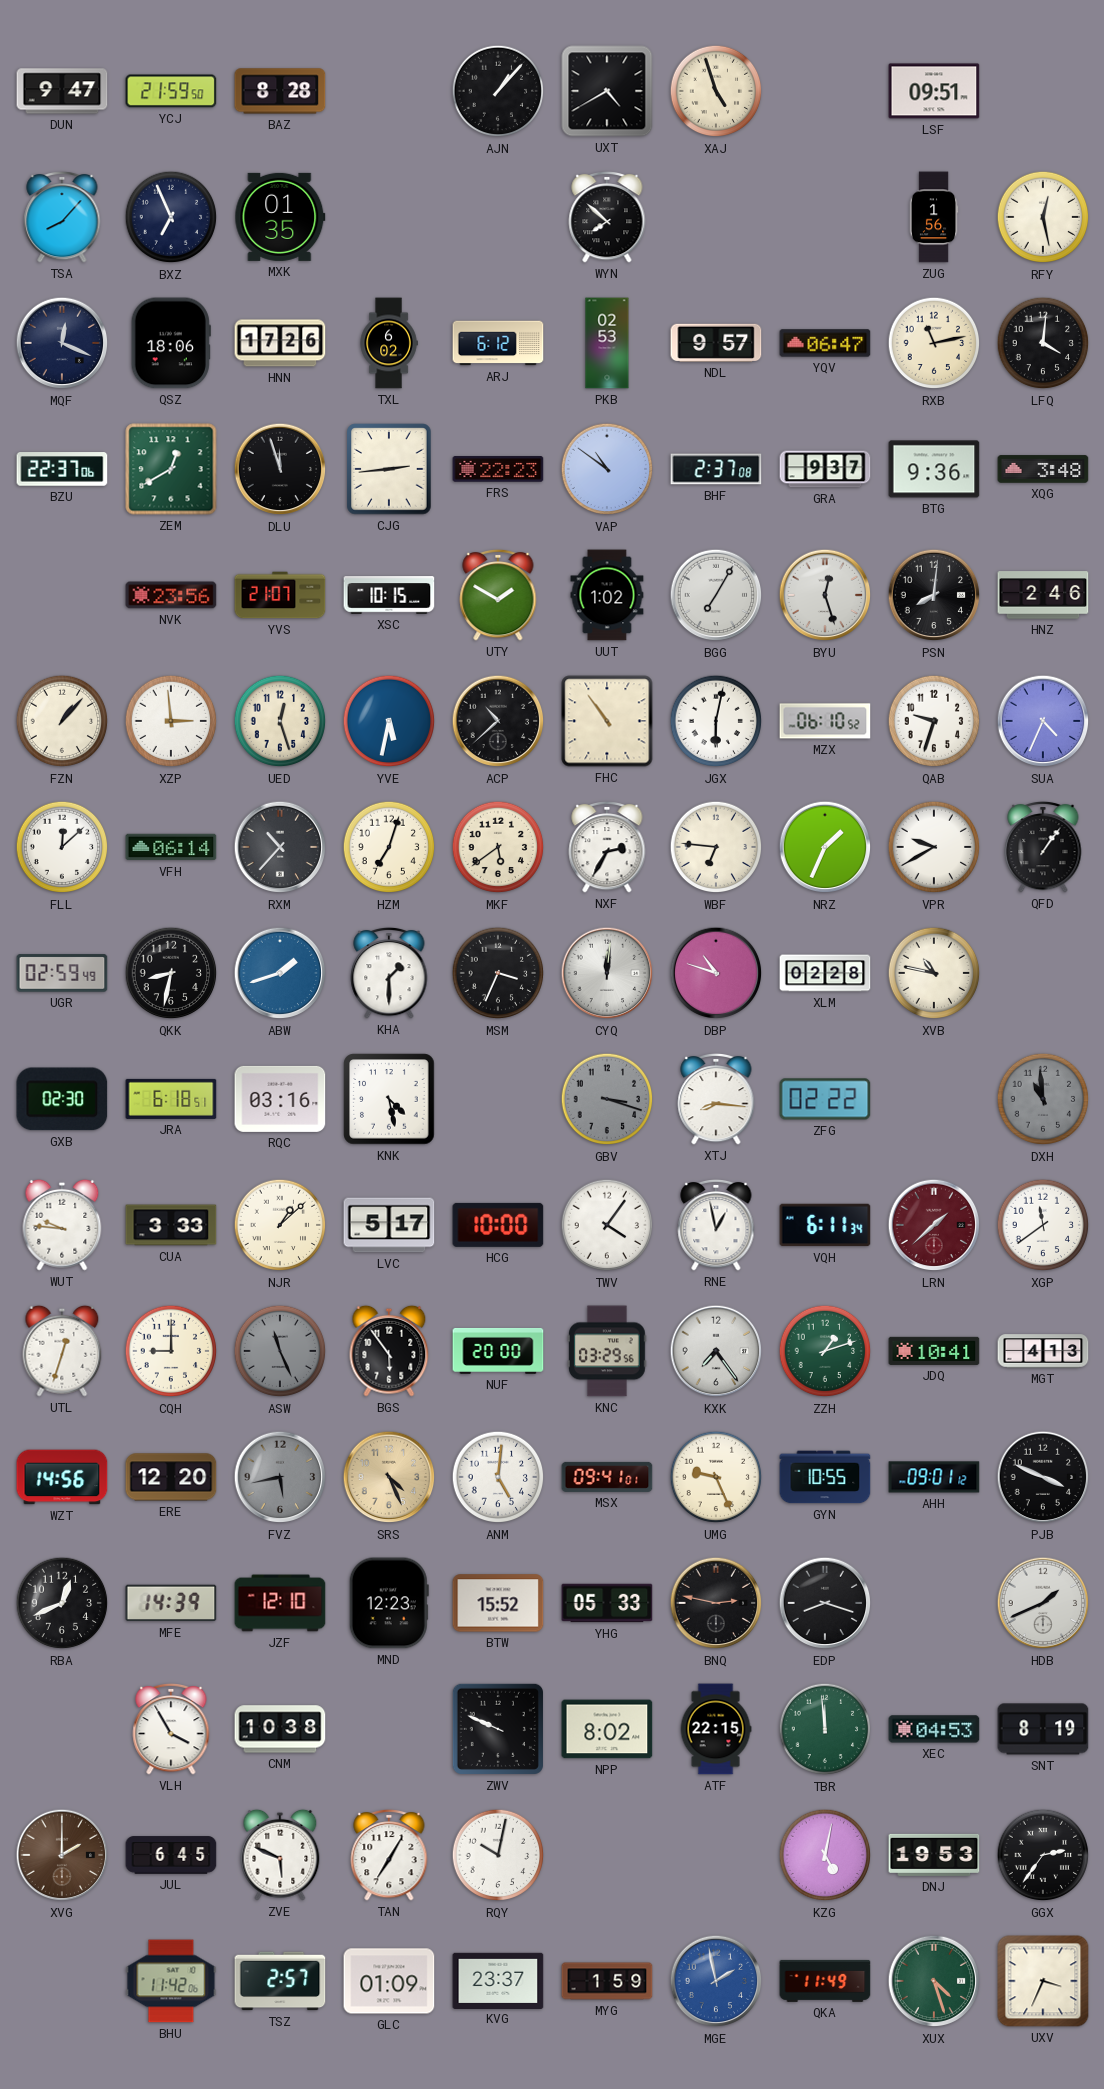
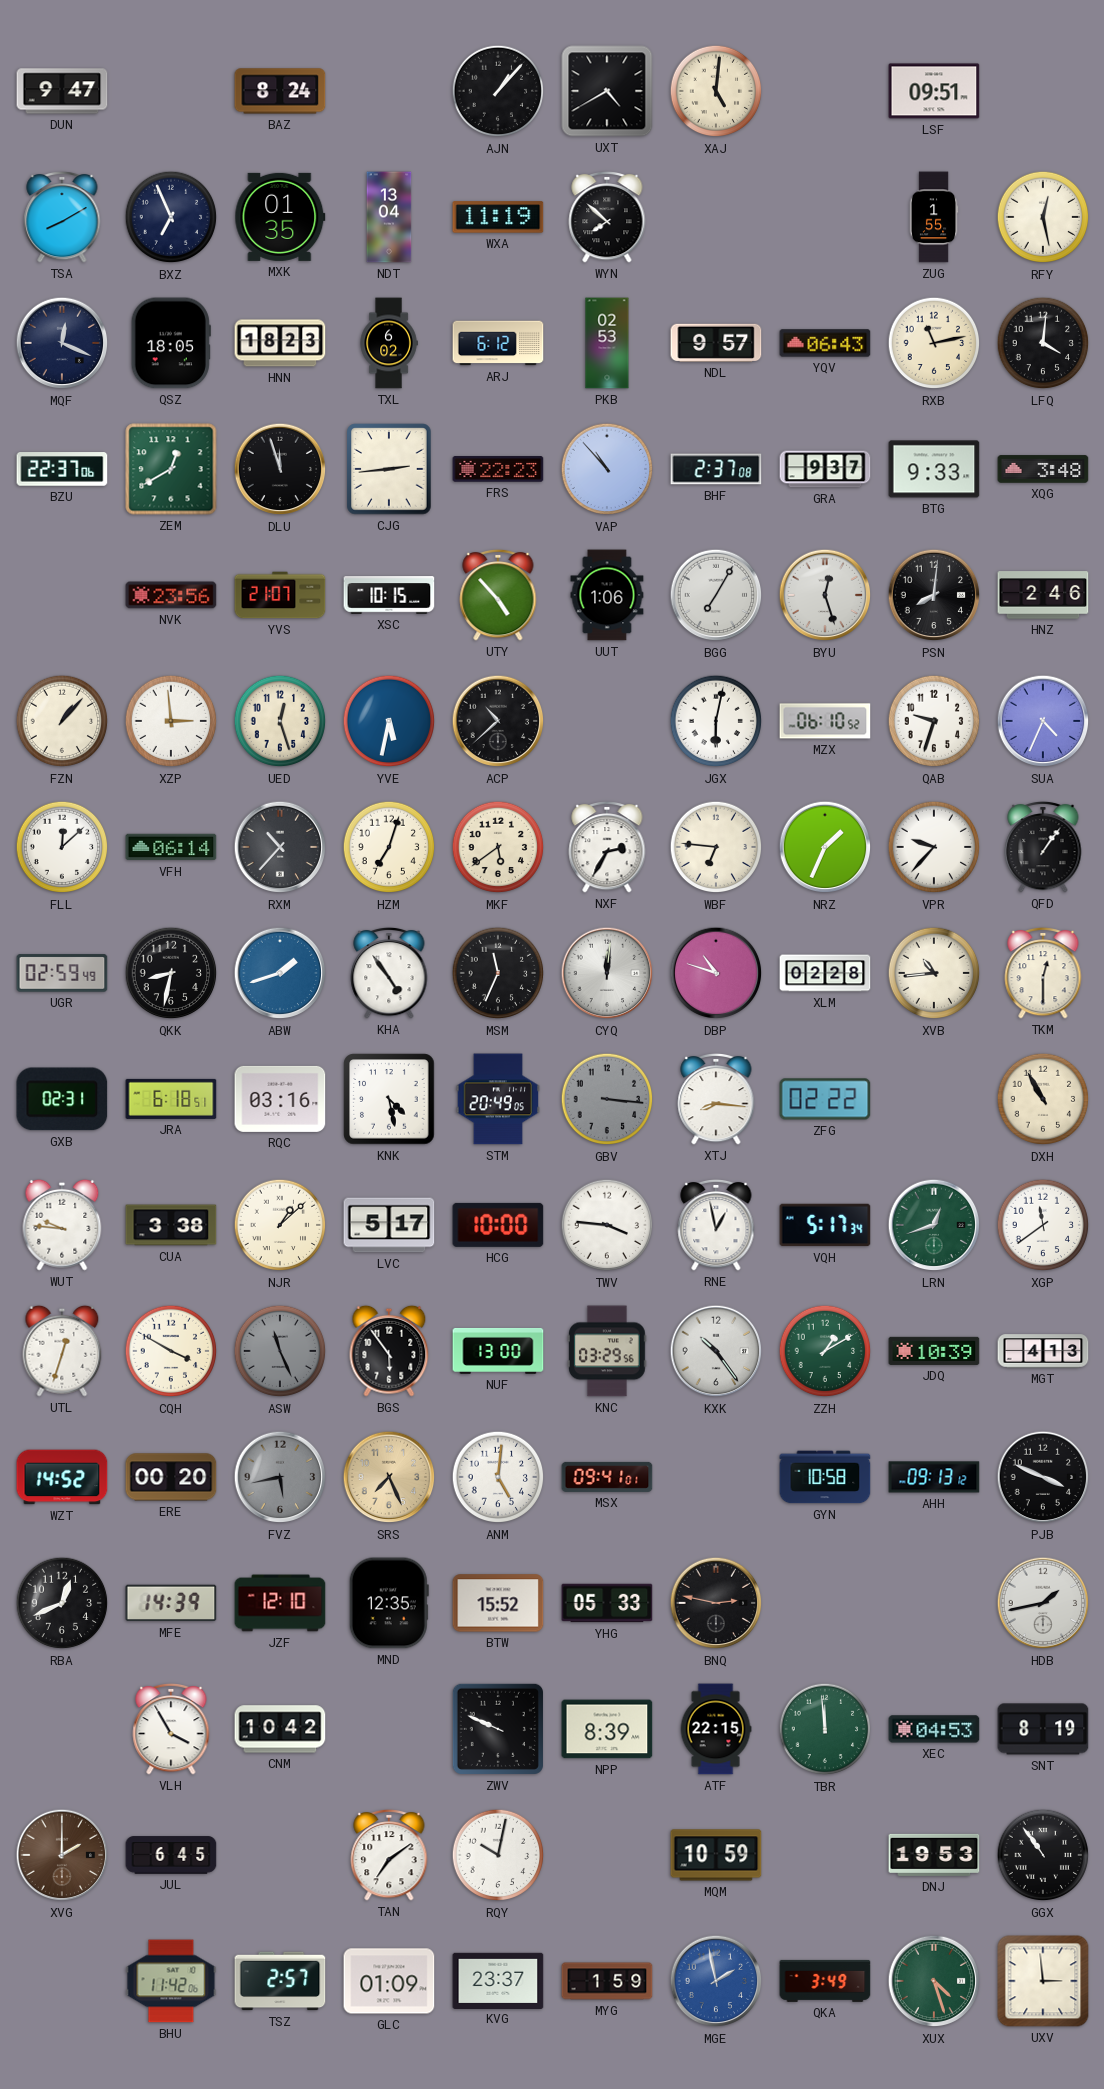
YCJ: 21:59 -> none
BAZ: 8:28 -> 8:24
XAJ: 4:57 -> 5:01
TSA: 8:07 -> 8:10
NDT: none -> 13:04
WXA: none -> 11:19
ZUG: 1:56 -> 1:55
QSZ: 18:06 -> 18:05
HNN: 17:26 -> 18:23
YQV: 06:47 -> 06:43
VAP: 10:51 -> 10:53
BTG: 9:36 -> 9:33
UTY: 1:50 -> 4:53
UUT: 1:02 -> 1:06
FHC: 10:54 -> none
VPR: 9:40 -> 9:37
KHA: 1:30 -> 4:54
MSM: 3:34 -> 11:34
XVB: 10:47 -> 10:44
TKM: none -> 12:30
GXB: 02:30 -> 02:31
STM: none -> 20:49
GBV: 3:18 -> 3:16
DXH: 10:59 -> 10:55
DXH dial: grey -> cream
CUA: 3:33 -> 3:38
TWV: 4:06 -> 3:46
VQH: 6:11 -> 5:17
LRN: 1:38 -> 12:42
LRN dial: burgundy -> green
CQH: 9:00 -> 3:50
NUF: 20:00 -> 13:00
KXK: 7:24 -> 10:24
ZZH: 1:12 -> 1:10
JDQ: 10:41 -> 10:39
WZT: 14:56 -> 14:52
ERE: 12:20 -> 00:20
SRS: 4:26 -> 7:26
UMG: 9:26 -> none
GYN: 10:55 -> 10:58
AHH: 09:01 -> 09:13
MND: 12:23 -> 12:35
EDP: 8:18 -> none
HDB: 1:41 -> 1:43
CNM: 10:38 -> 10:42
NPP: 8:02 -> 8:39
ZVE: 5:49 -> none
TAN: 7:05 -> 7:09
MQM: none -> 10:59
KZG: 5:02 -> none
GGX: 2:36 -> 10:54
QKA: 11:49 -> 3:49
UXV: 3:34 -> 2:59
